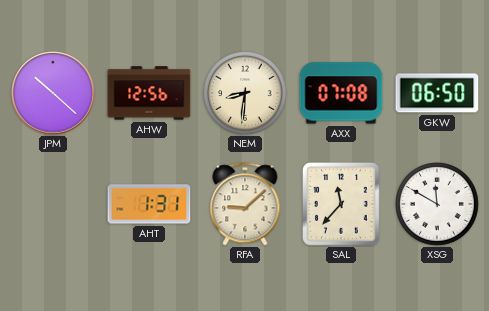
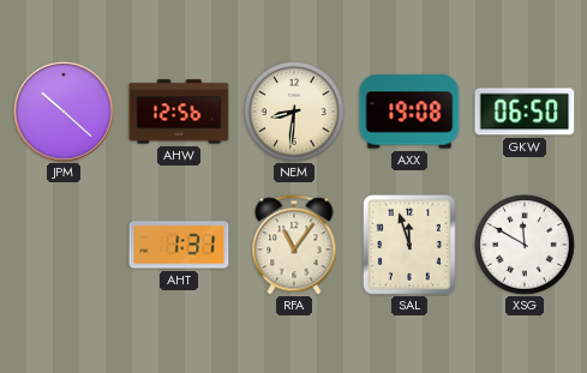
AXX: 07:08 -> 19:08
RFA: 9:08 -> 11:06
SAL: 11:37 -> 11:57
